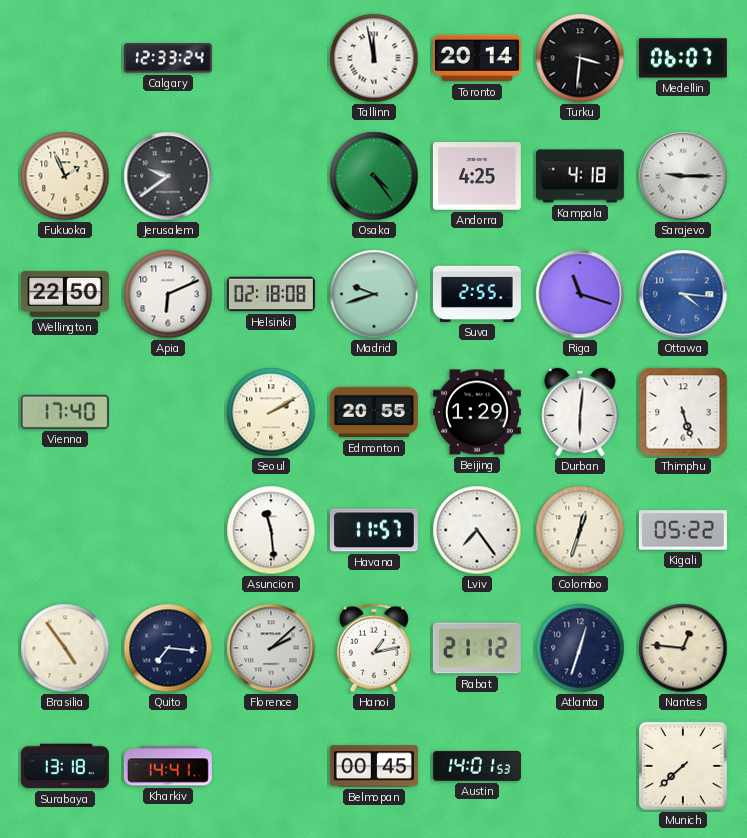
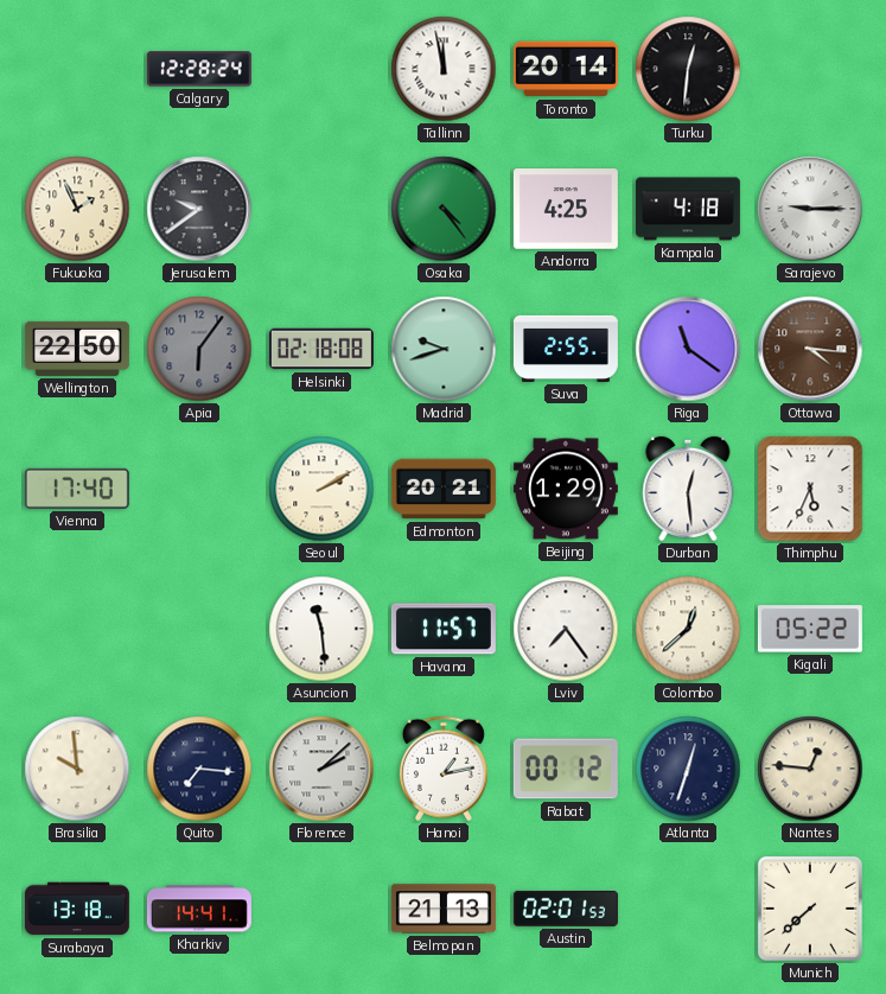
Calgary: 12:33 -> 12:28
Turku: 3:31 -> 12:31
Medellin: 06:07 -> none
Apia: 6:11 -> 6:06
Apia dial: white -> grey
Riga: 11:18 -> 11:21
Ottawa dial: blue -> brown
Edmonton: 20:55 -> 20:21
Durban: 6:01 -> 12:29
Thimphu: 5:27 -> 5:34
Colombo: 12:33 -> 12:38
Brasilia: 4:54 -> 9:59
Rabat: 21:12 -> 00:12
Belmopan: 00:45 -> 21:13
Austin: 14:01 -> 02:01
